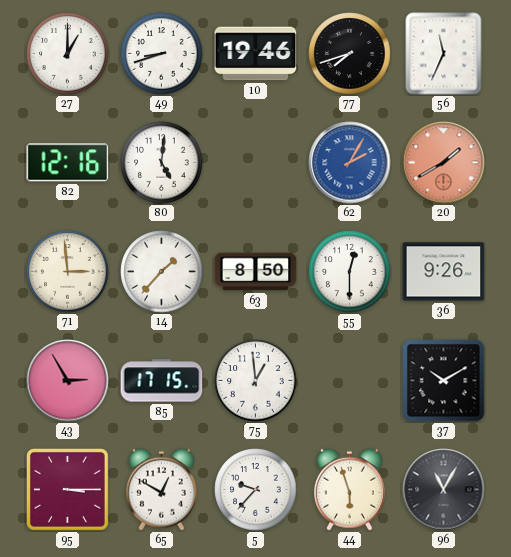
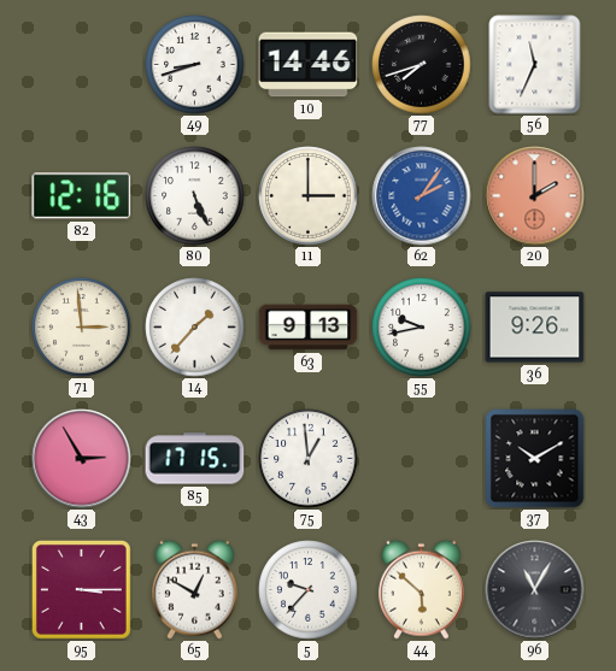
27: 1:00 -> none
10: 19:46 -> 14:46
80: 5:01 -> 5:26
11: none -> 3:00
62: 2:05 -> 2:06
20: 1:40 -> 2:00
63: 8:50 -> 9:13
55: 12:30 -> 9:43
44: 5:57 -> 5:52
